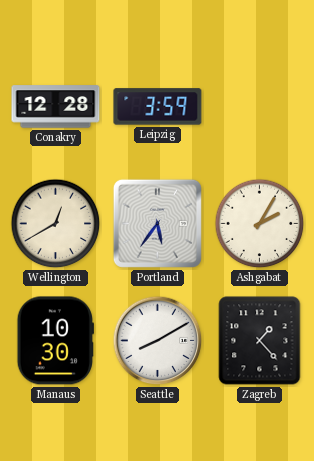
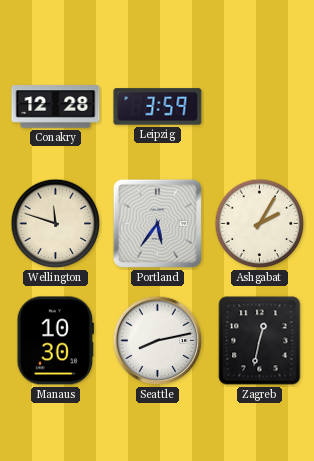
Wellington: 12:40 -> 11:48
Seattle: 8:10 -> 8:13
Zagreb: 1:23 -> 12:32
